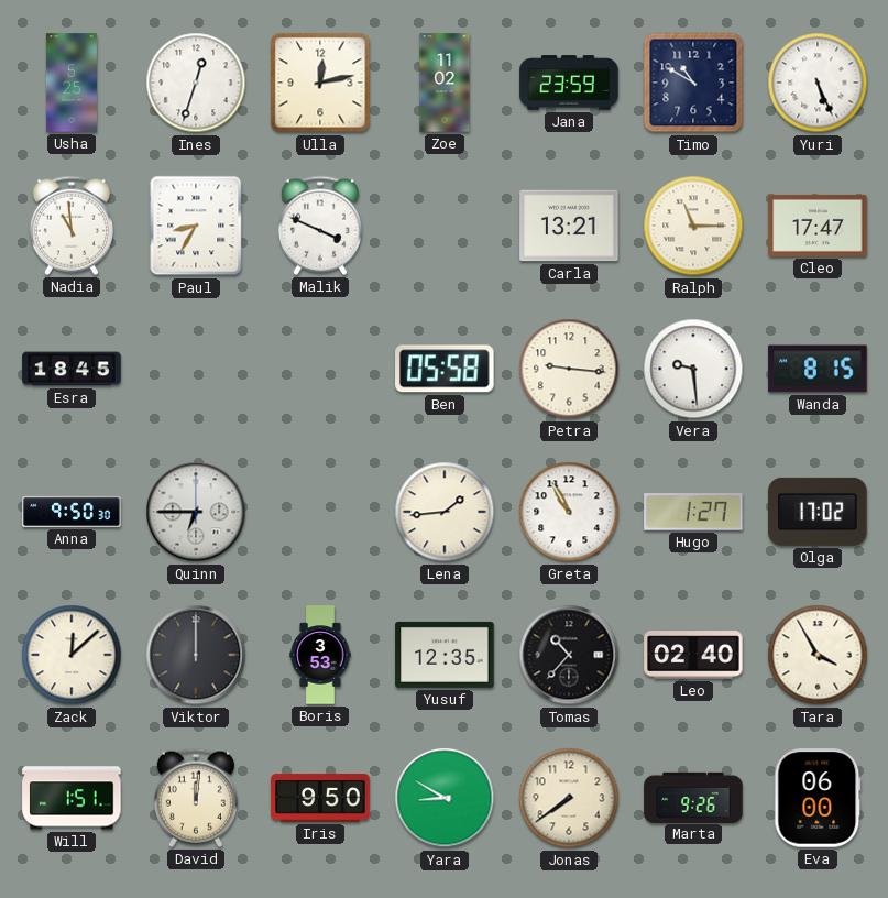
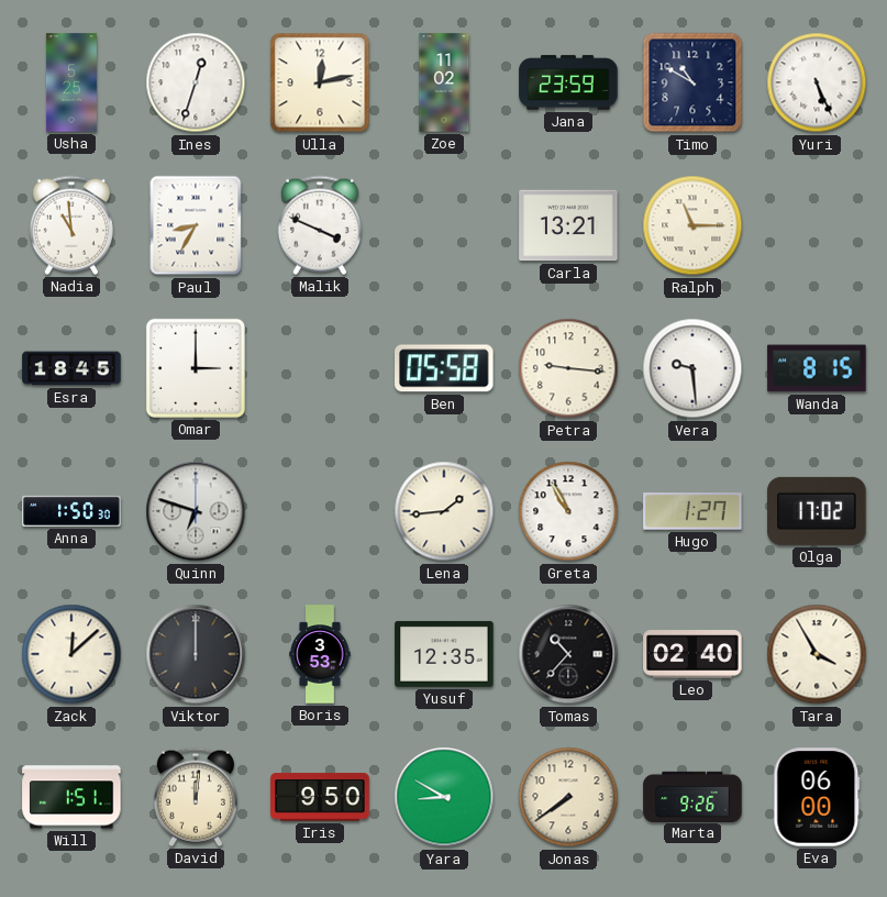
Cleo: 17:47 -> none
Omar: none -> 3:00
Anna: 9:50 -> 1:50
Quinn: 6:45 -> 6:48
